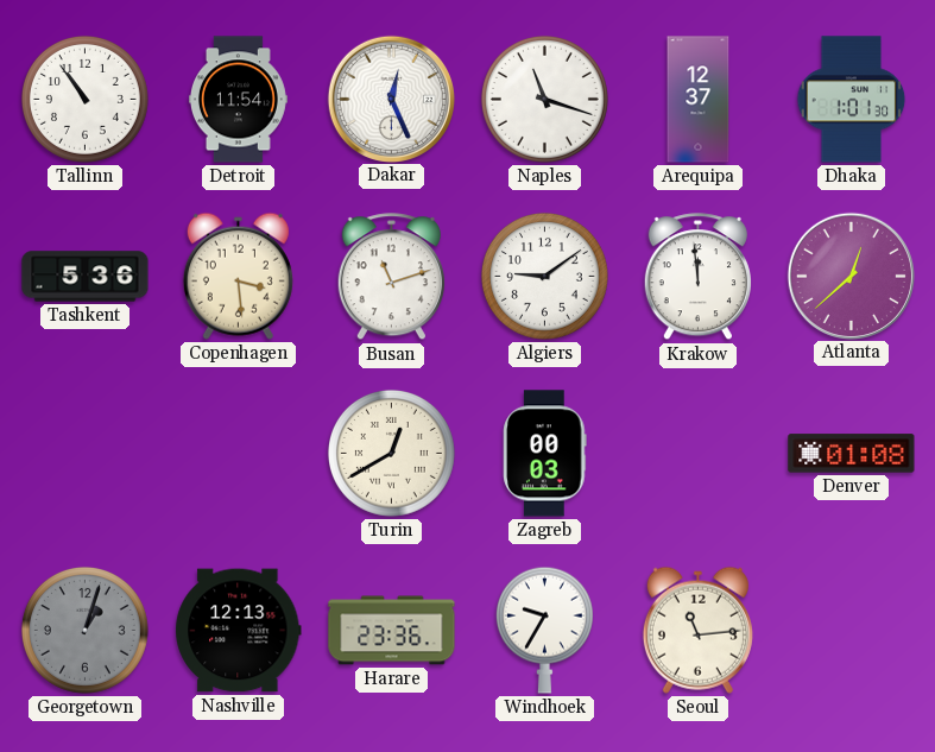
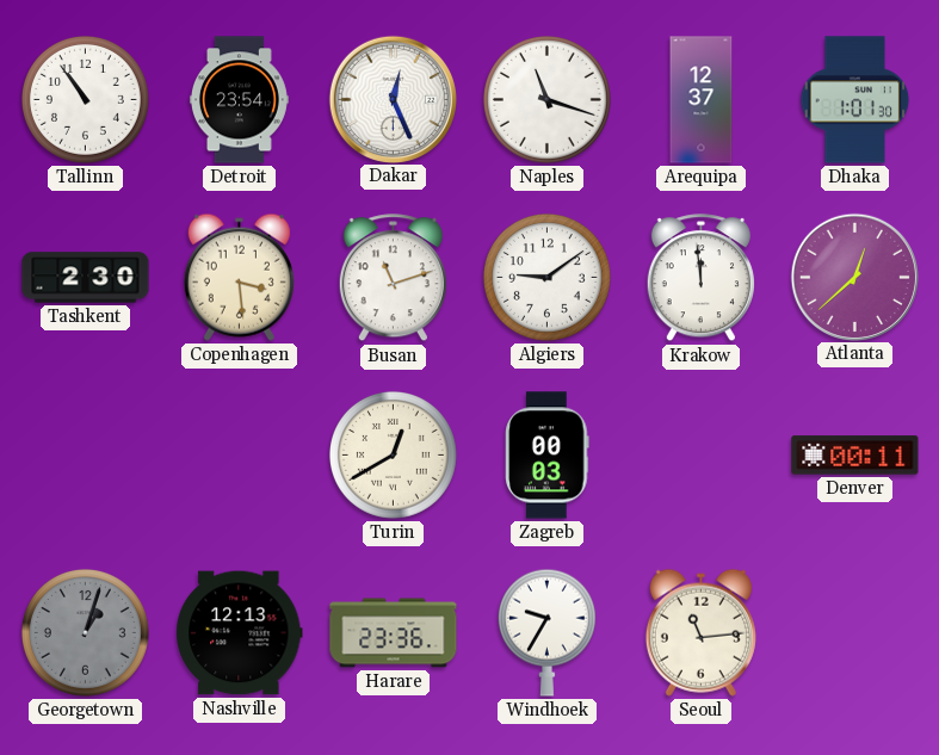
Detroit: 11:54 -> 23:54
Tashkent: 5:36 -> 2:30
Denver: 01:08 -> 00:11
